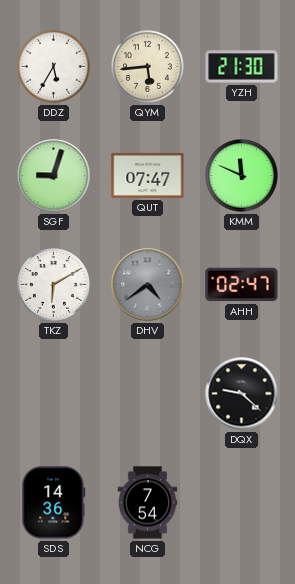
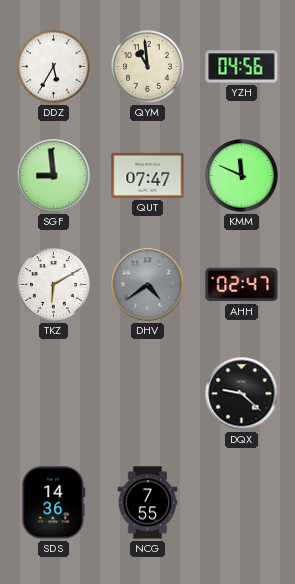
QYM: 5:44 -> 10:59
YZH: 21:30 -> 04:56
SGF: 9:03 -> 8:59
NCG: 7:54 -> 7:55
